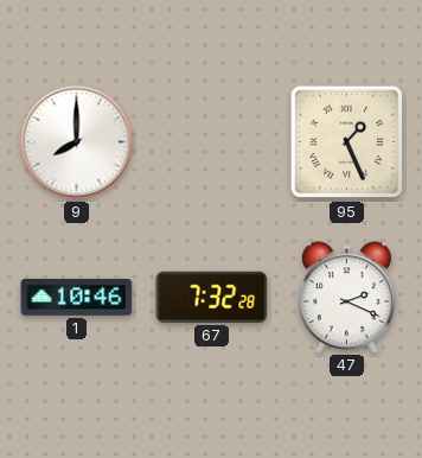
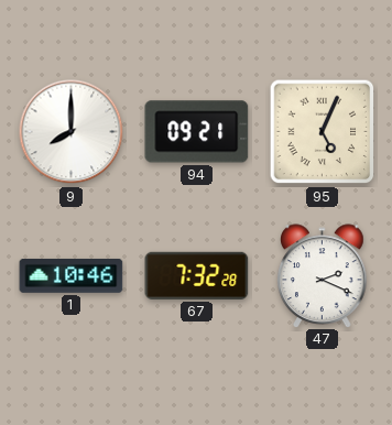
94: none -> 09:21
95: 1:26 -> 5:04
